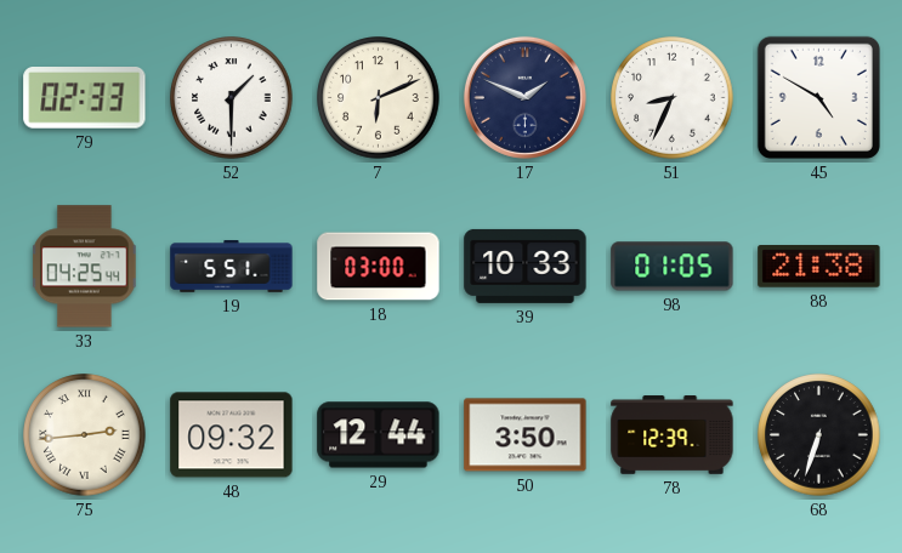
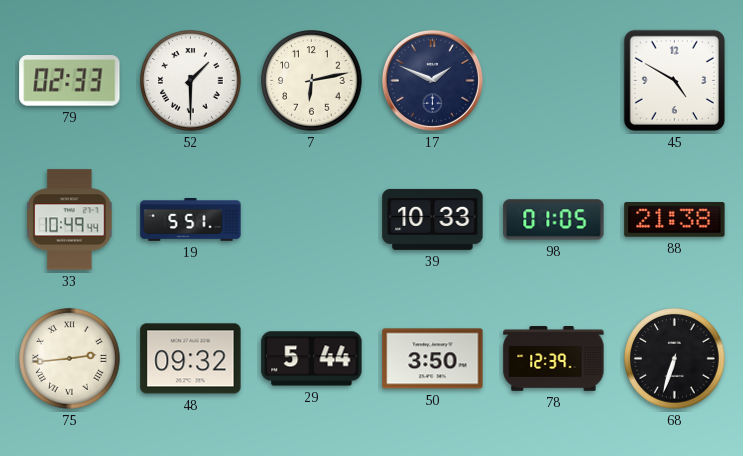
7: 6:11 -> 6:13
51: 8:34 -> none
33: 04:25 -> 10:49
18: 03:00 -> none
29: 12:44 -> 5:44
